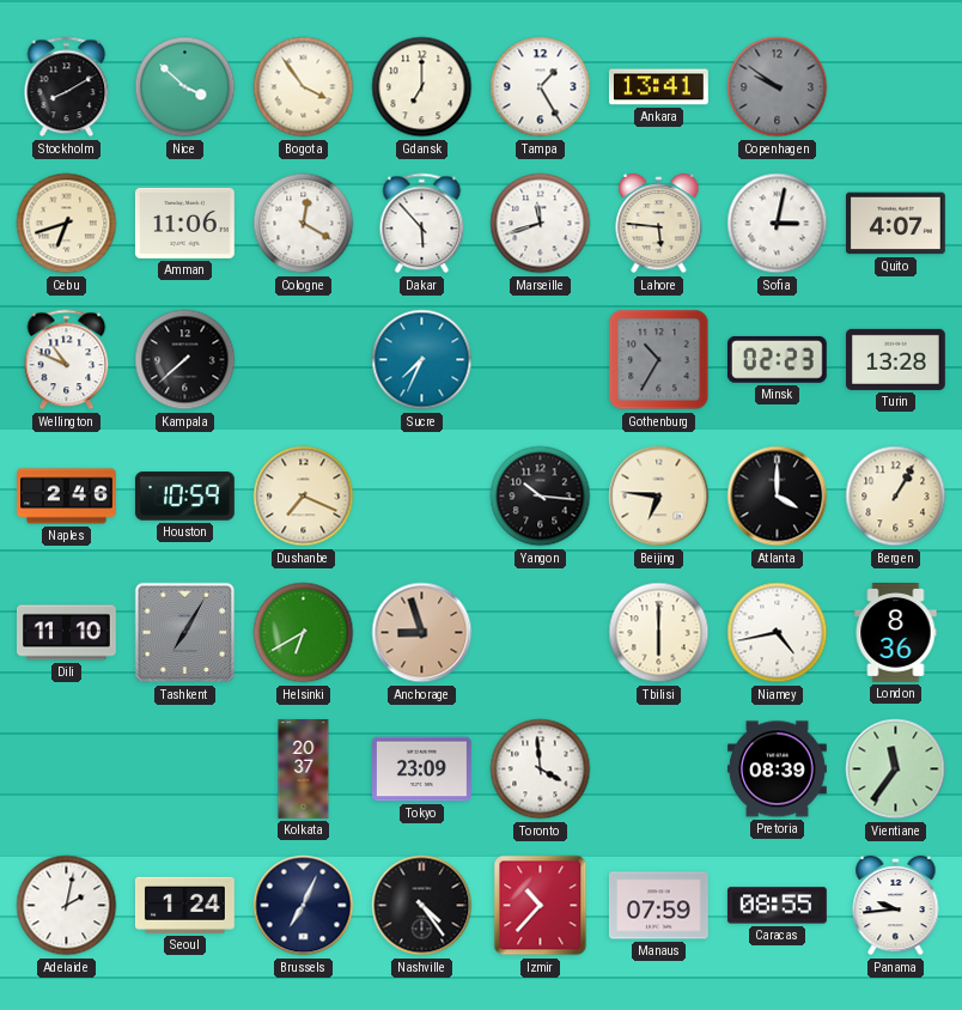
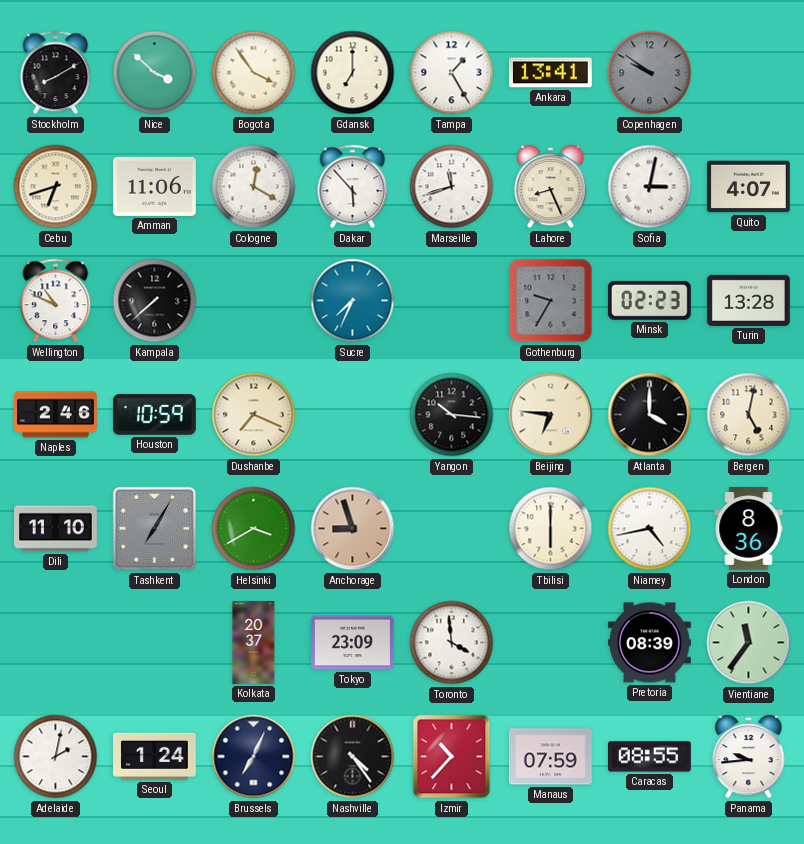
Lahore: 5:46 -> 8:26
Gothenburg: 10:35 -> 9:35
Bergen: 1:05 -> 5:02
Helsinki: 6:40 -> 3:40
